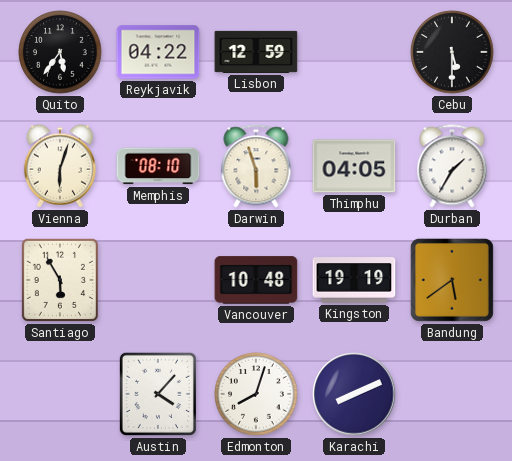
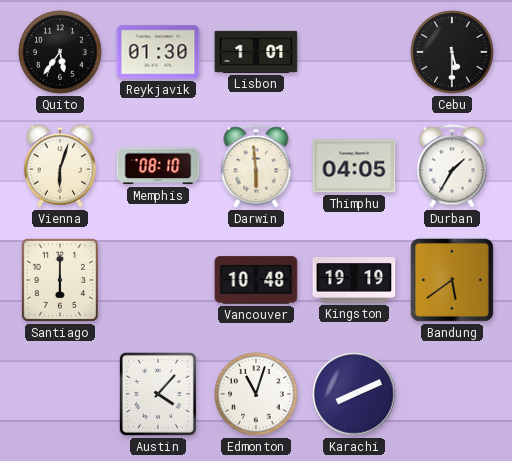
Reykjavik: 04:22 -> 01:30
Lisbon: 12:59 -> 1:01
Darwin: 5:57 -> 5:59
Santiago: 5:55 -> 6:00
Edmonton: 8:03 -> 11:03
